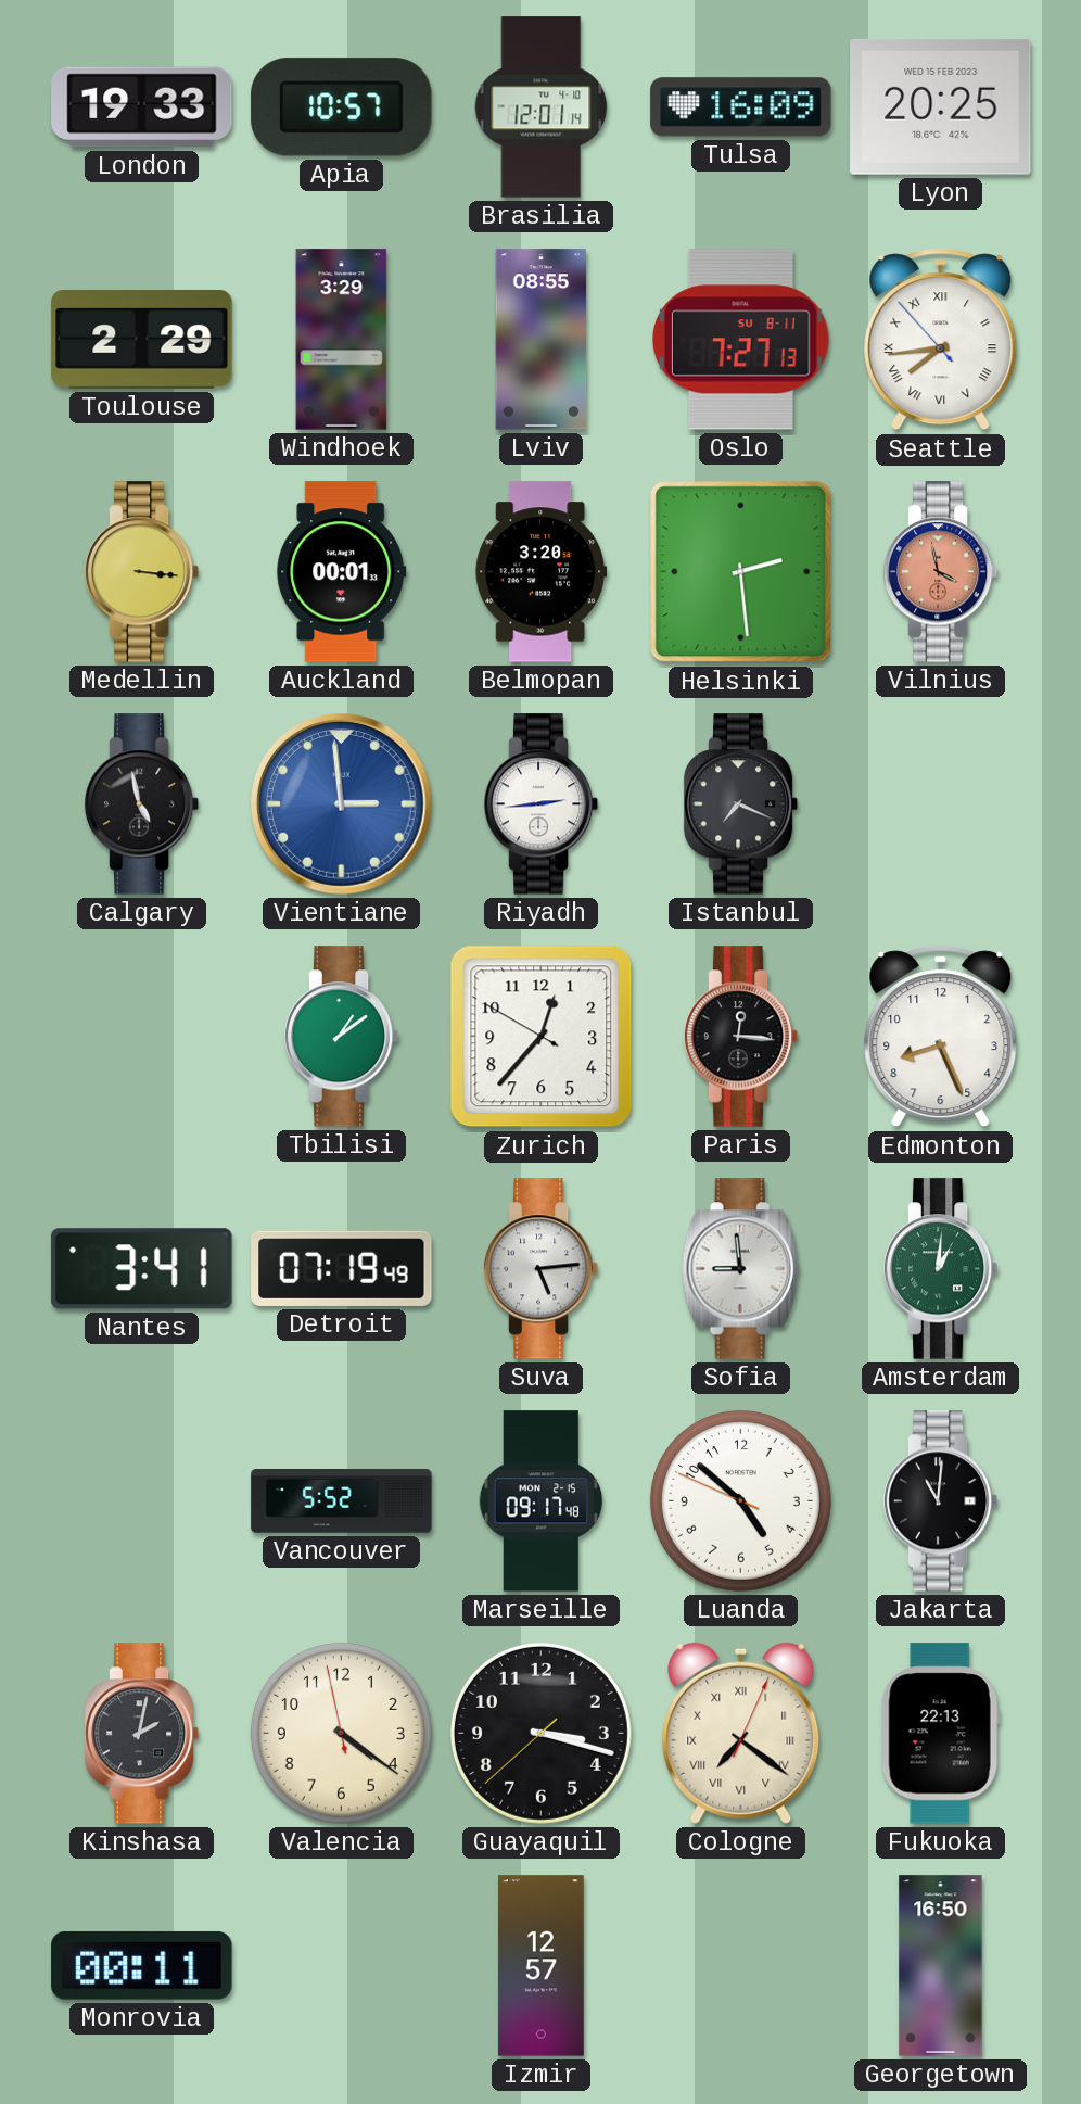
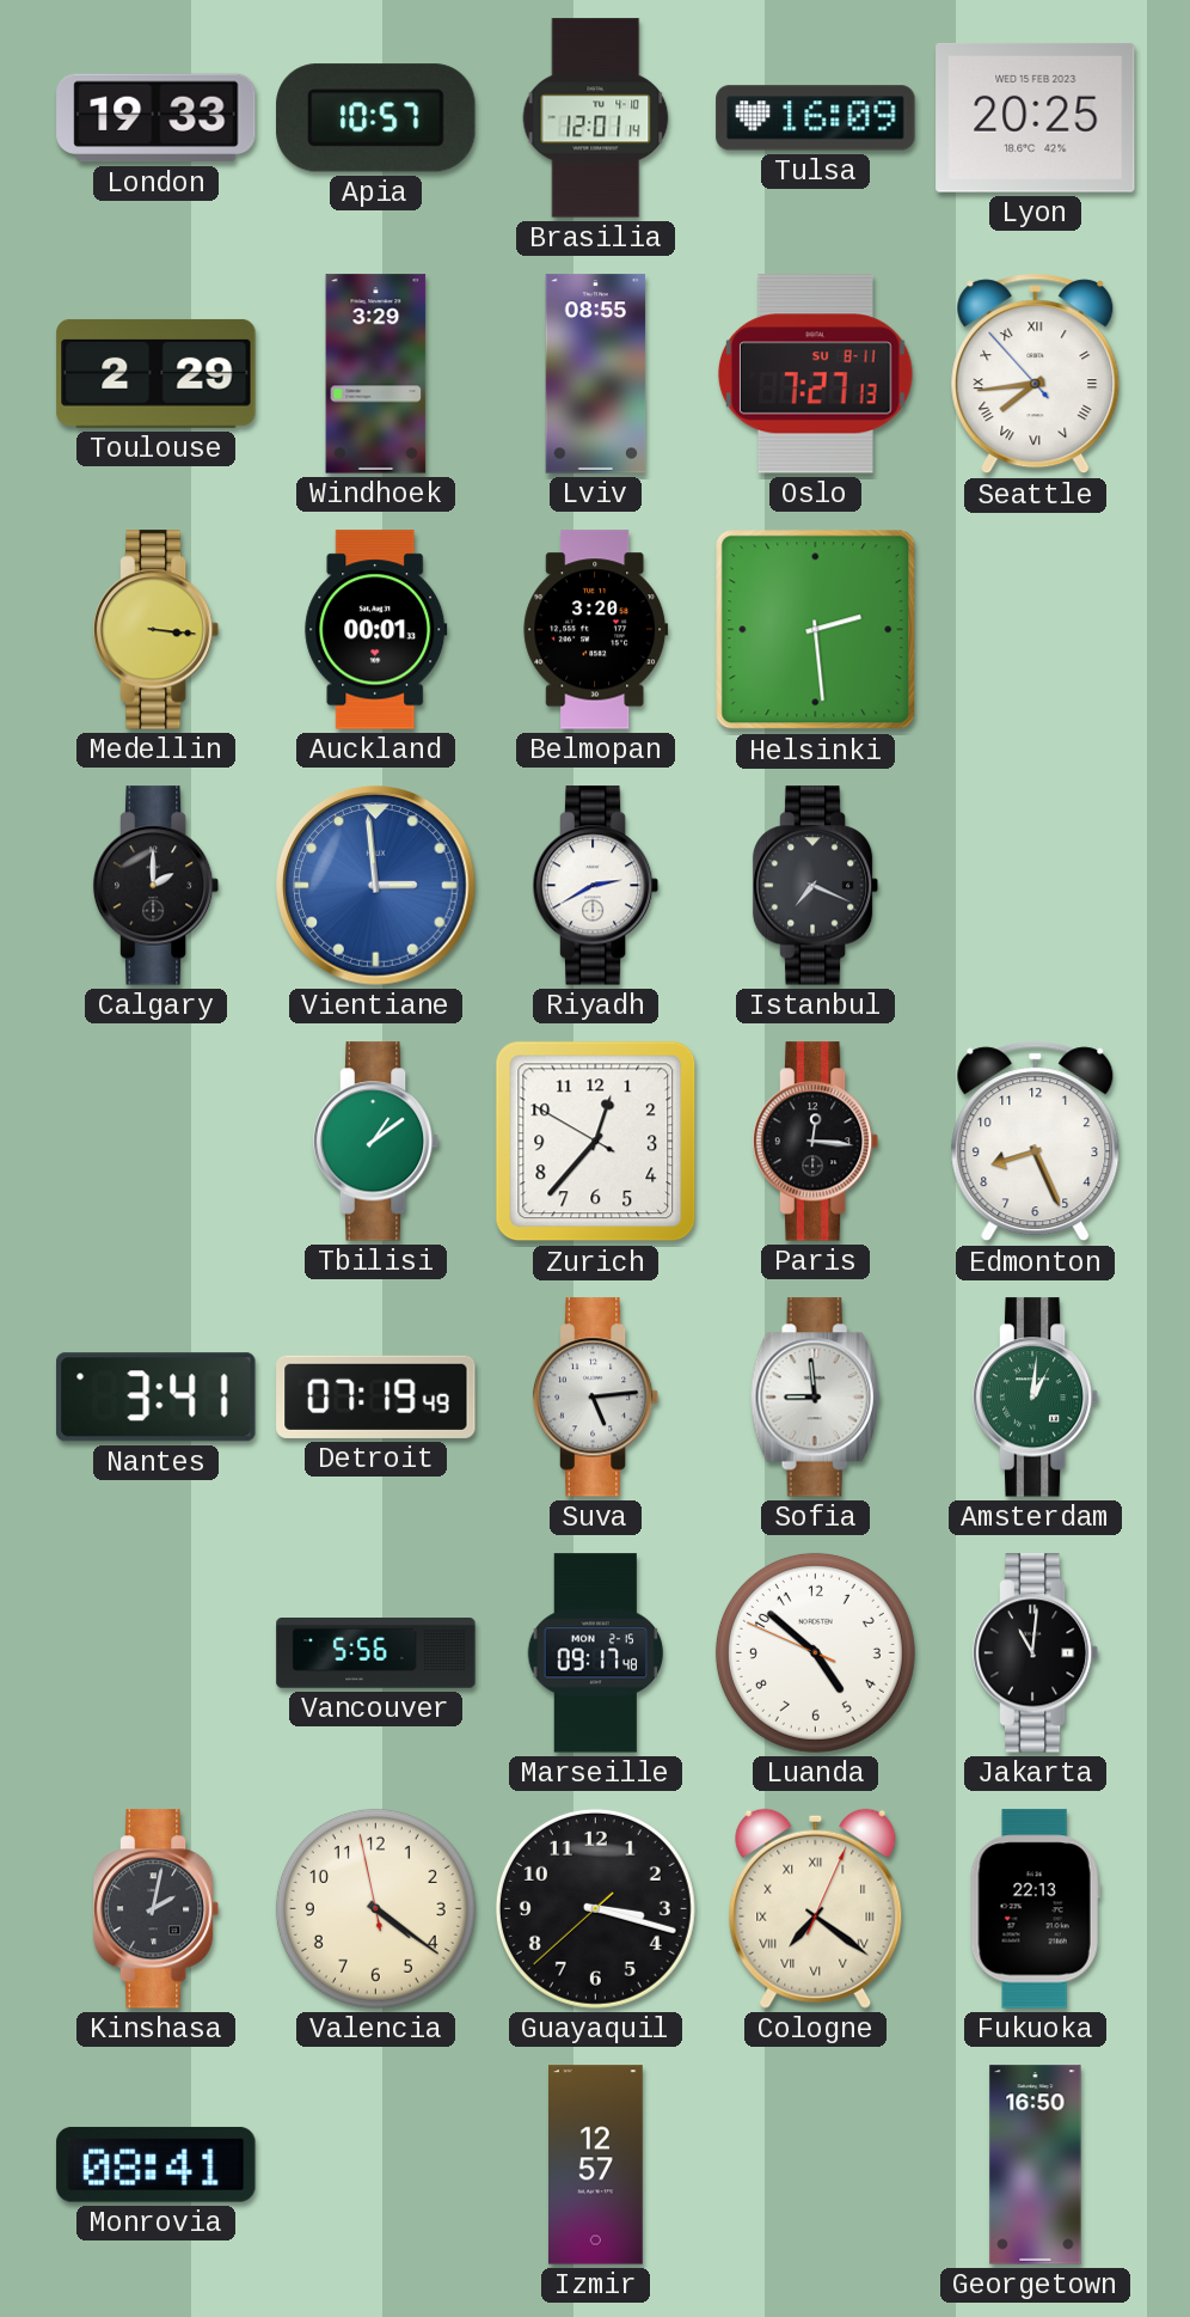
Vilnius: 3:58 -> none
Calgary: 4:58 -> 2:00
Riyadh: 2:44 -> 2:40
Vancouver: 5:52 -> 5:56
Monrovia: 00:11 -> 08:41
